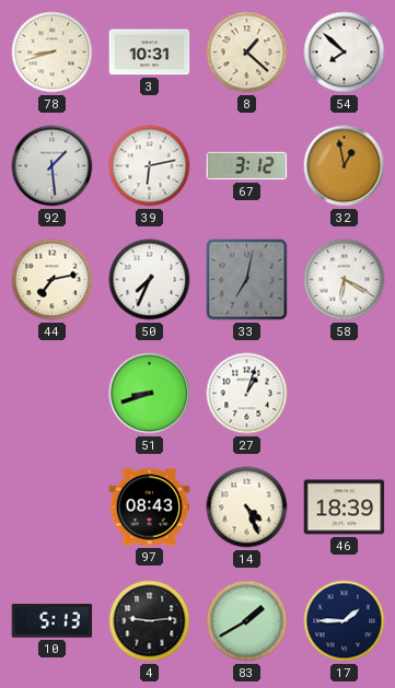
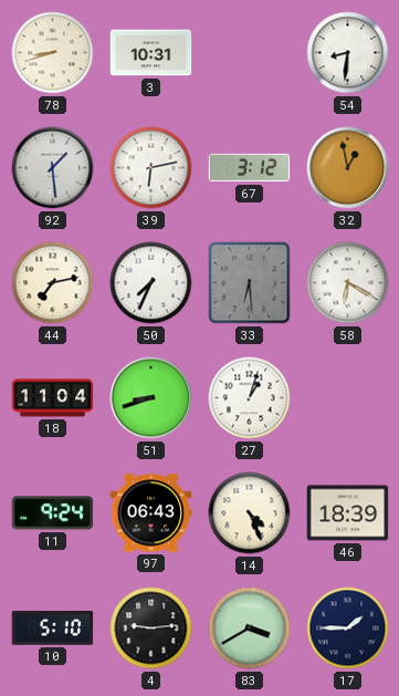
8: 1:22 -> none
54: 7:52 -> 8:31
33: 7:02 -> 6:29
18: none -> 11:04
11: none -> 9:24
97: 08:43 -> 06:43
10: 5:13 -> 5:10
83: 1:40 -> 3:40
